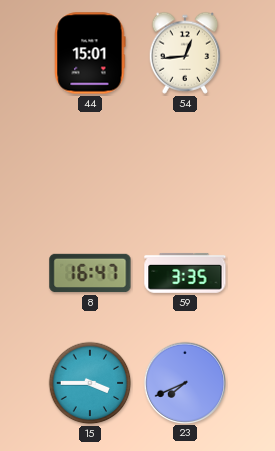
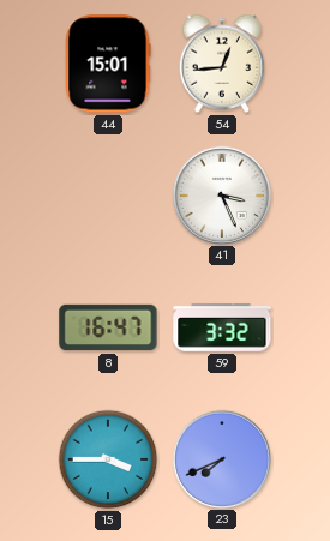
41: none -> 3:26
59: 3:35 -> 3:32
